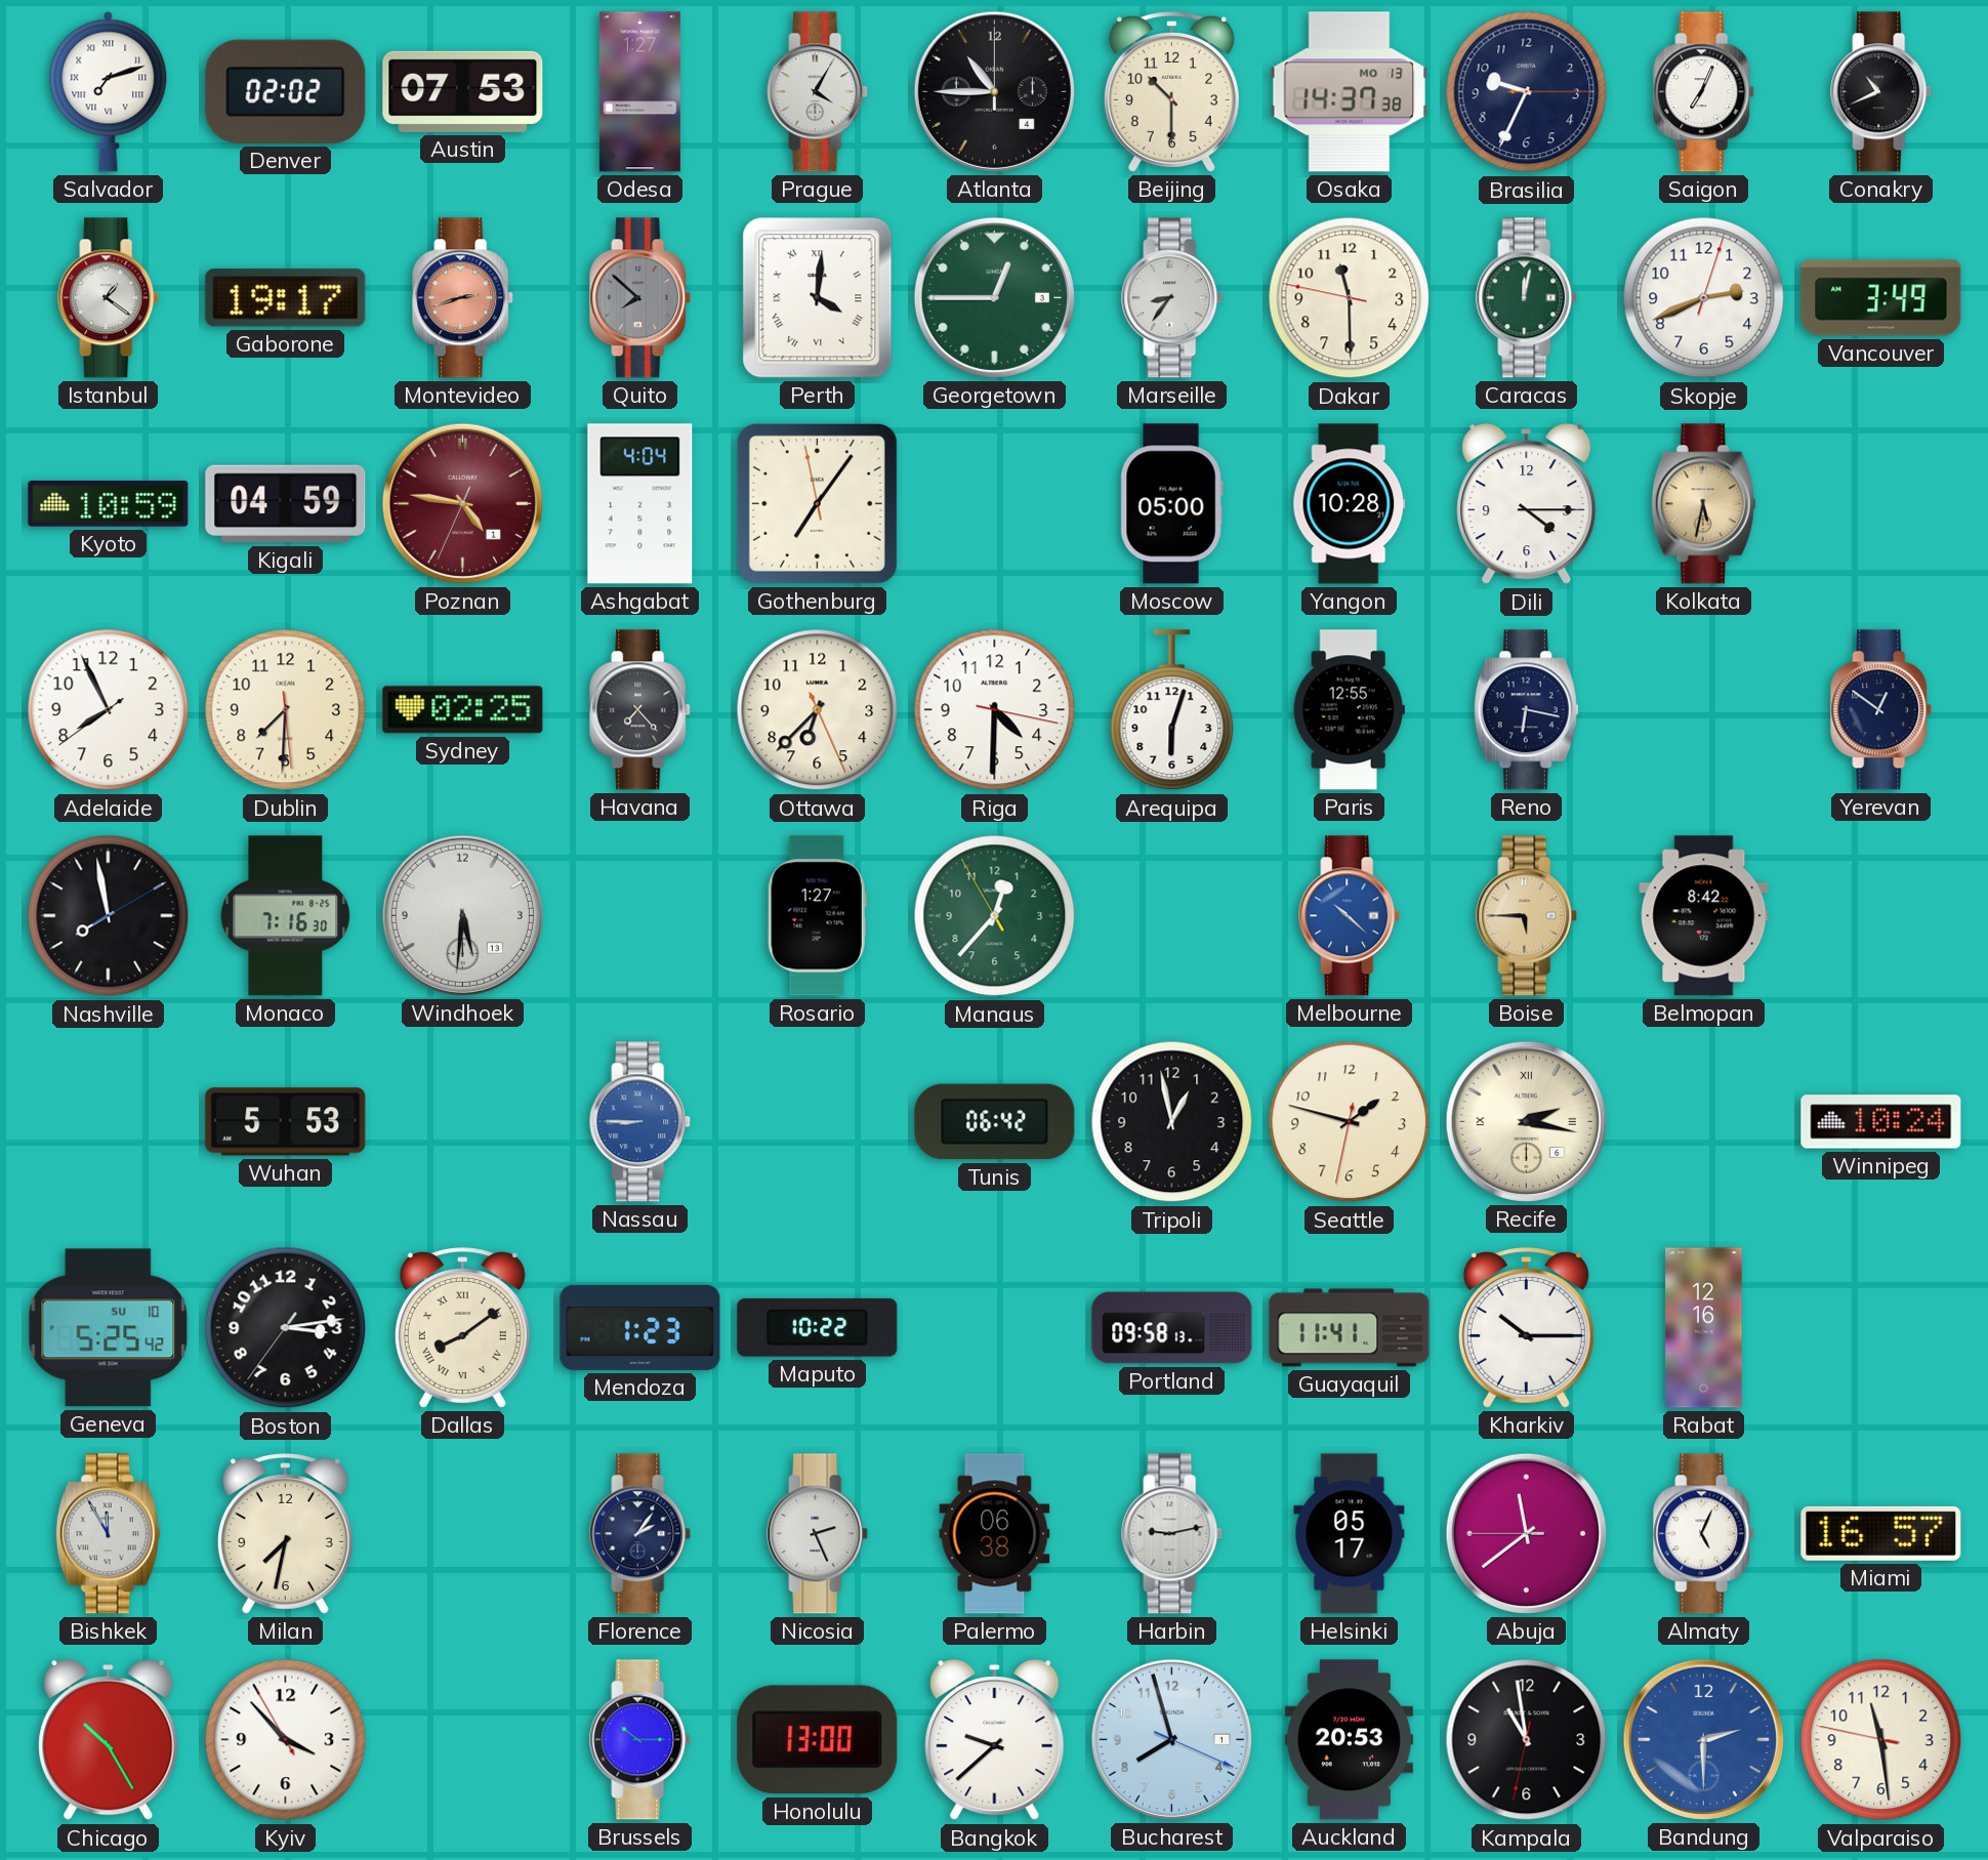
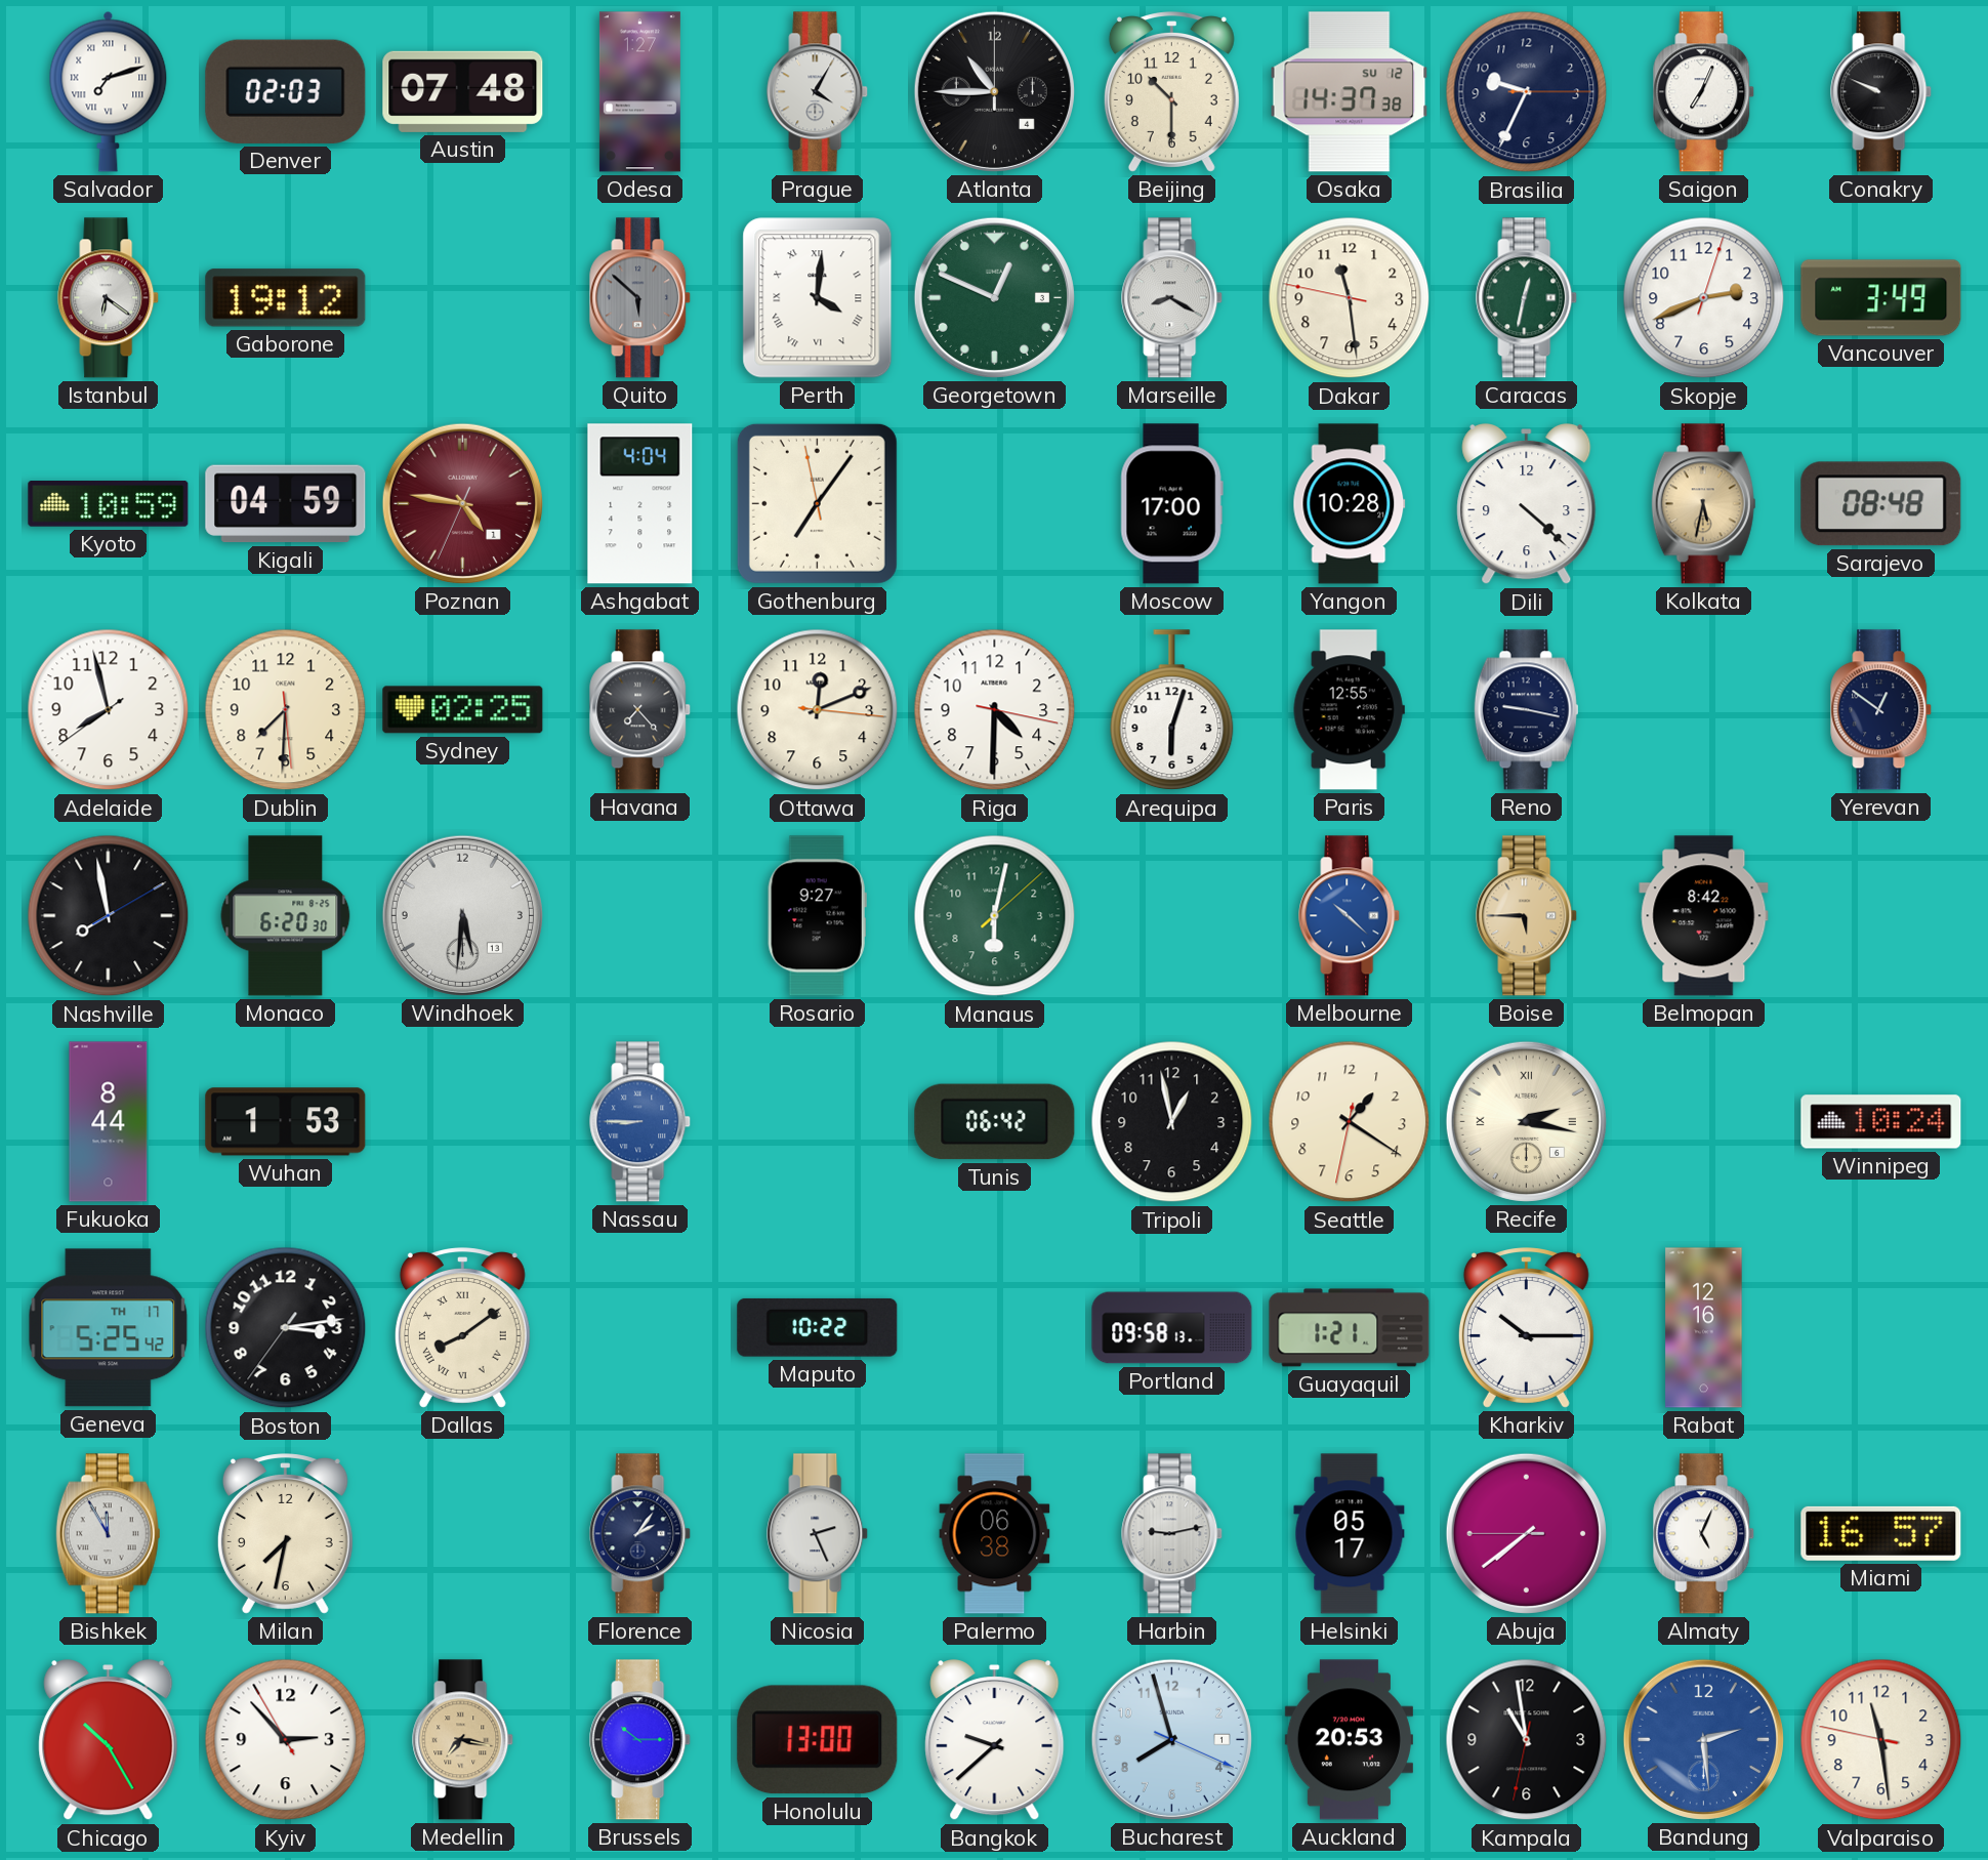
Denver: 02:02 -> 02:03
Austin: 07:53 -> 07:48
Osaka date: MO 13 -> SU 12
Conakry: 10:41 -> 9:49
Istanbul: 1:21 -> 6:21
Gaborone: 19:17 -> 19:12
Montevideo: 2:42 -> none
Quito: 7:52 -> 5:52
Georgetown: 12:45 -> 12:49
Marseille: 8:36 -> 8:20
Dakar: 11:29 -> 11:28
Caracas: 12:02 -> 12:32
Moscow: 05:00 -> 17:00
Dili: 4:15 -> 4:22
Sarajevo: none -> 08:48
Adelaide: 7:55 -> 7:57
Ottawa: 6:37 -> 12:11
Reno: 6:17 -> 9:17
Monaco: 7:16 -> 6:20
Rosario: 1:27 -> 9:27
Manaus: 12:36 -> 6:02
Fukuoka: none -> 8:44
Wuhan: 5:53 -> 1:53
Seattle: 1:47 -> 1:20
Geneva date: SU 10 -> TH 17
Mendoza: 1:23 -> none
Guayaquil: 11:41 -> 1:21
Abuja: 11:38 -> 7:38
Kyiv: 3:52 -> 2:52
Medellin: none -> 7:17
Bandung: 2:30 -> 2:29
